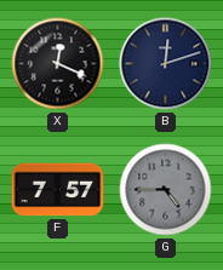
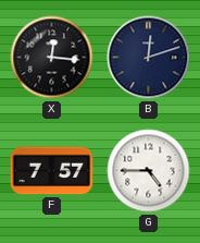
X: 12:19 -> 12:16
G dial: grey -> white
